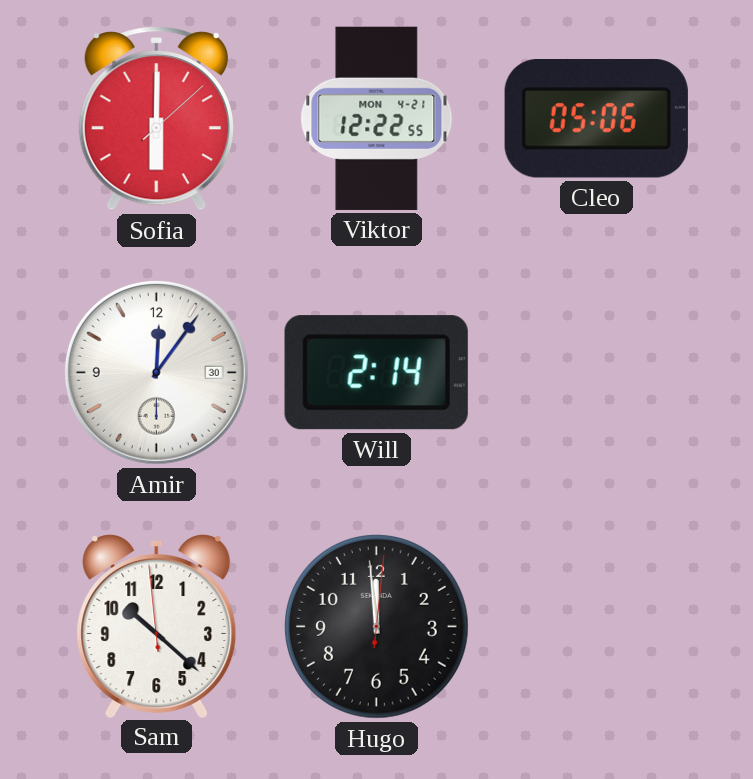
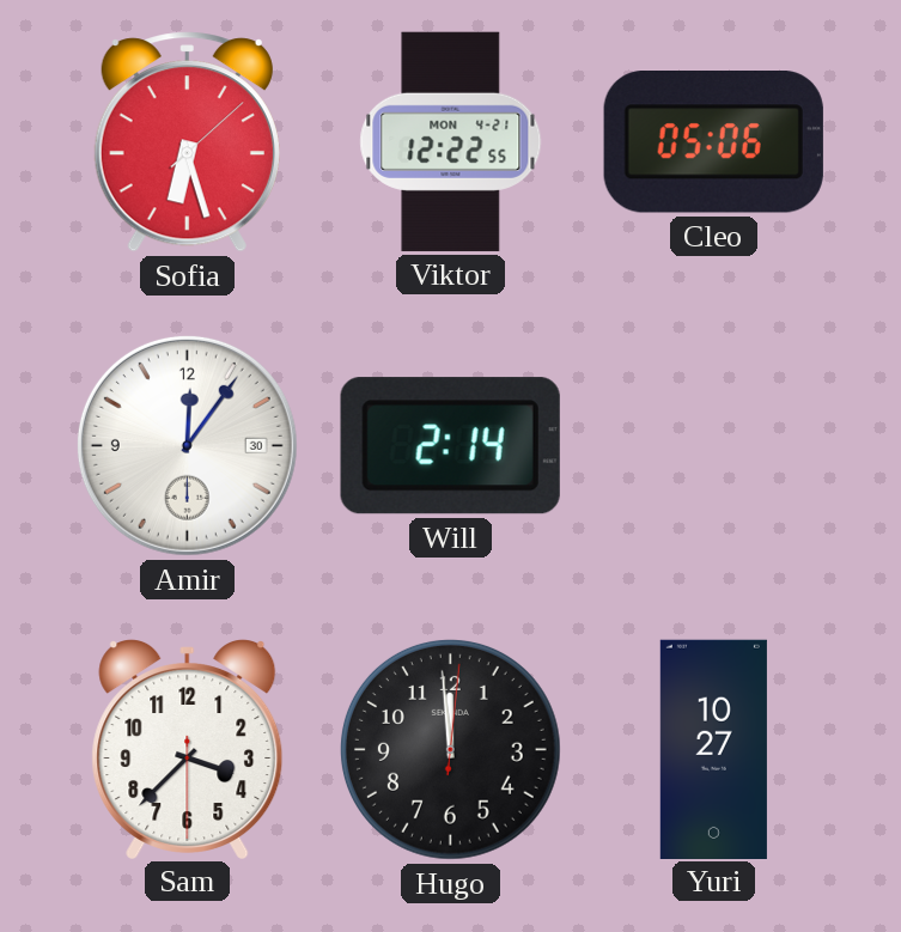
Sofia: 6:00 -> 6:27
Sam: 10:21 -> 3:37
Yuri: none -> 10:27
